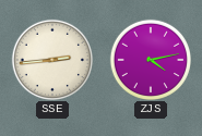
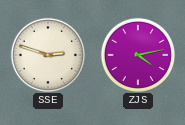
SSE: 2:44 -> 2:48
